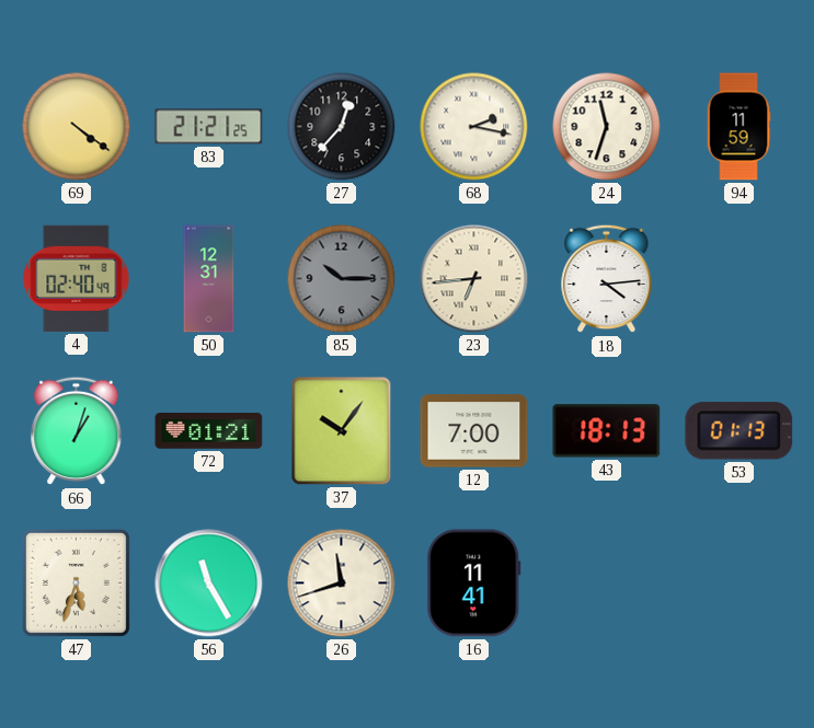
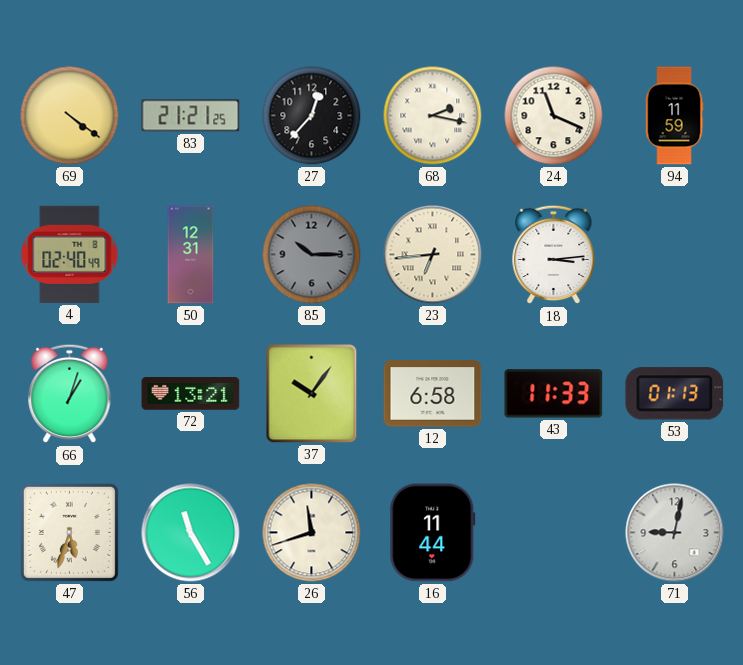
24: 11:33 -> 11:19
18: 4:14 -> 3:14
72: 01:21 -> 13:21
12: 7:00 -> 6:58
43: 18:13 -> 11:33
16: 11:41 -> 11:44
71: none -> 9:02
